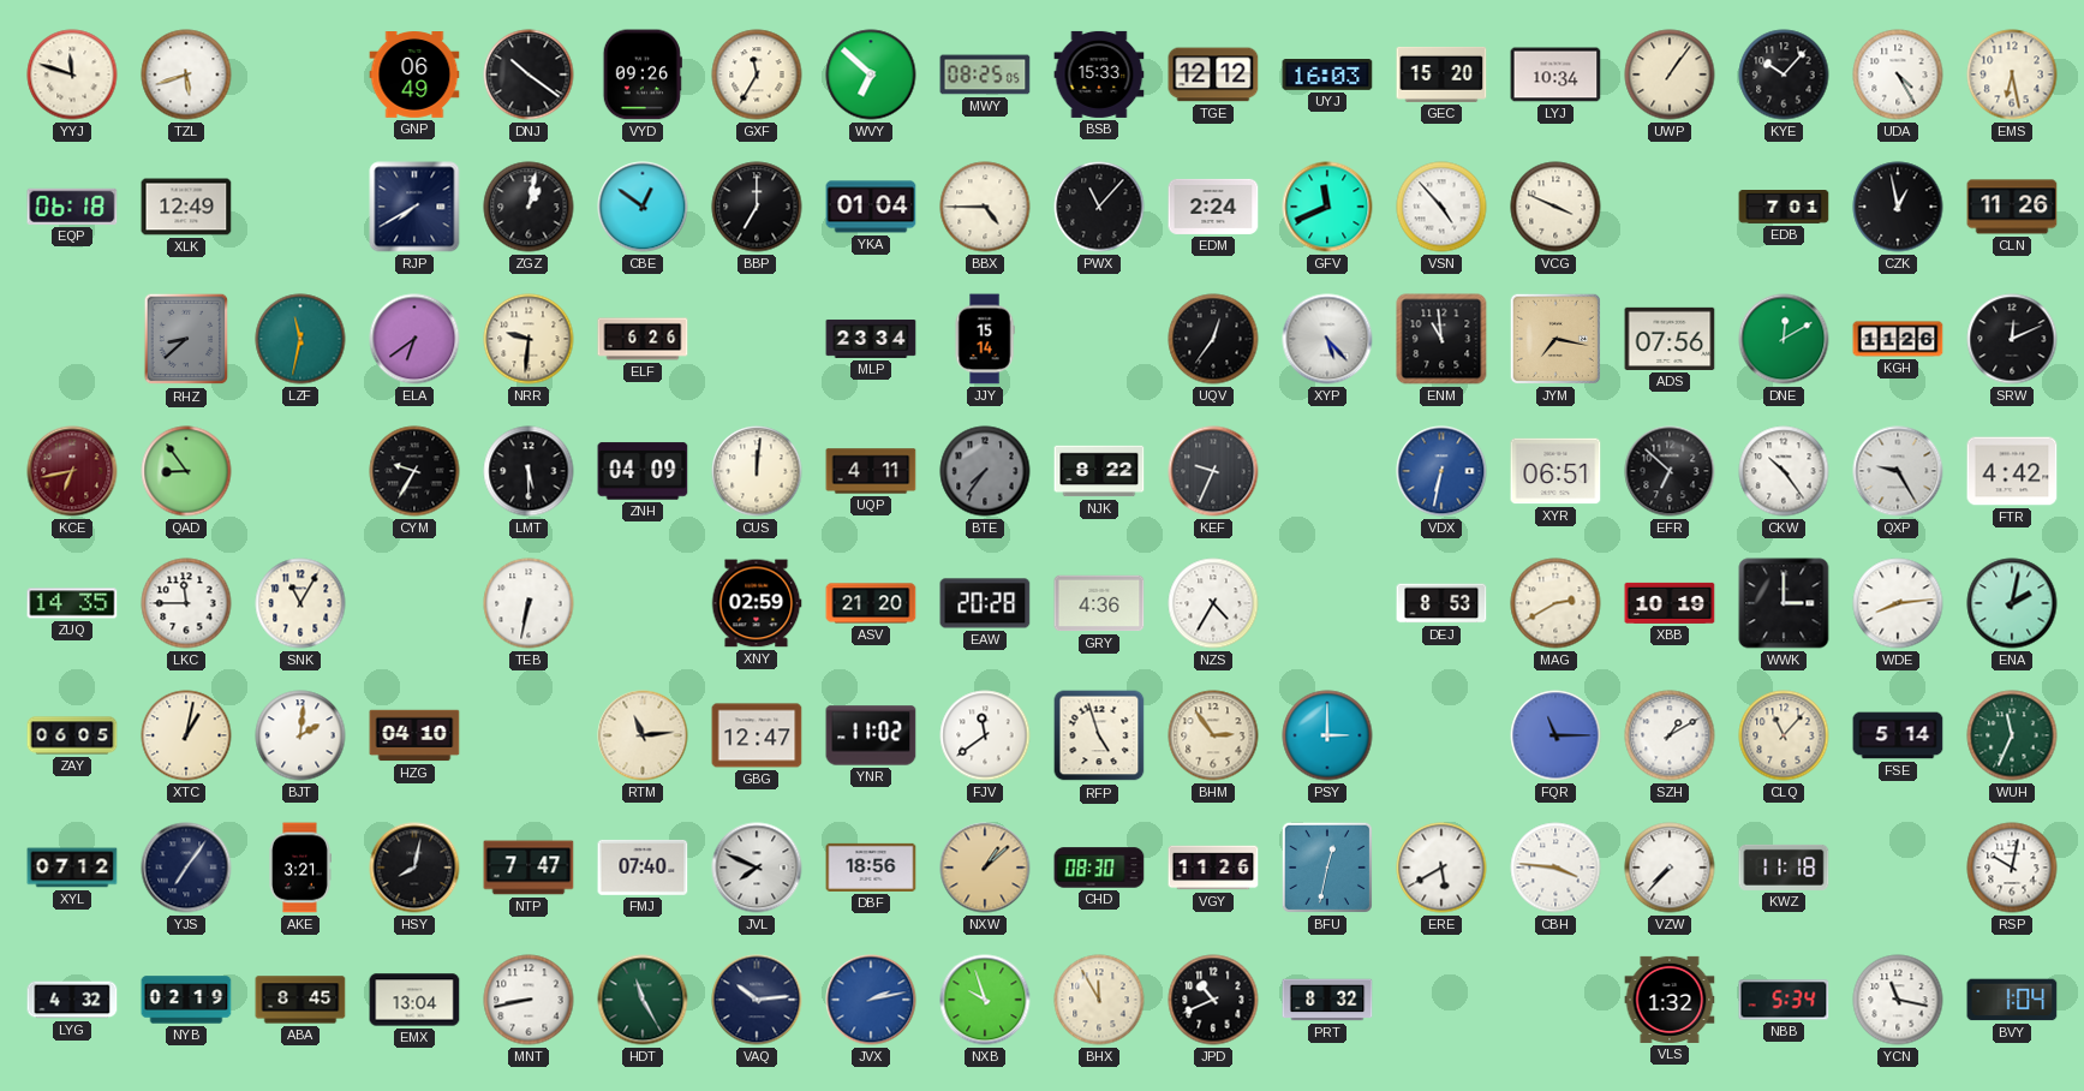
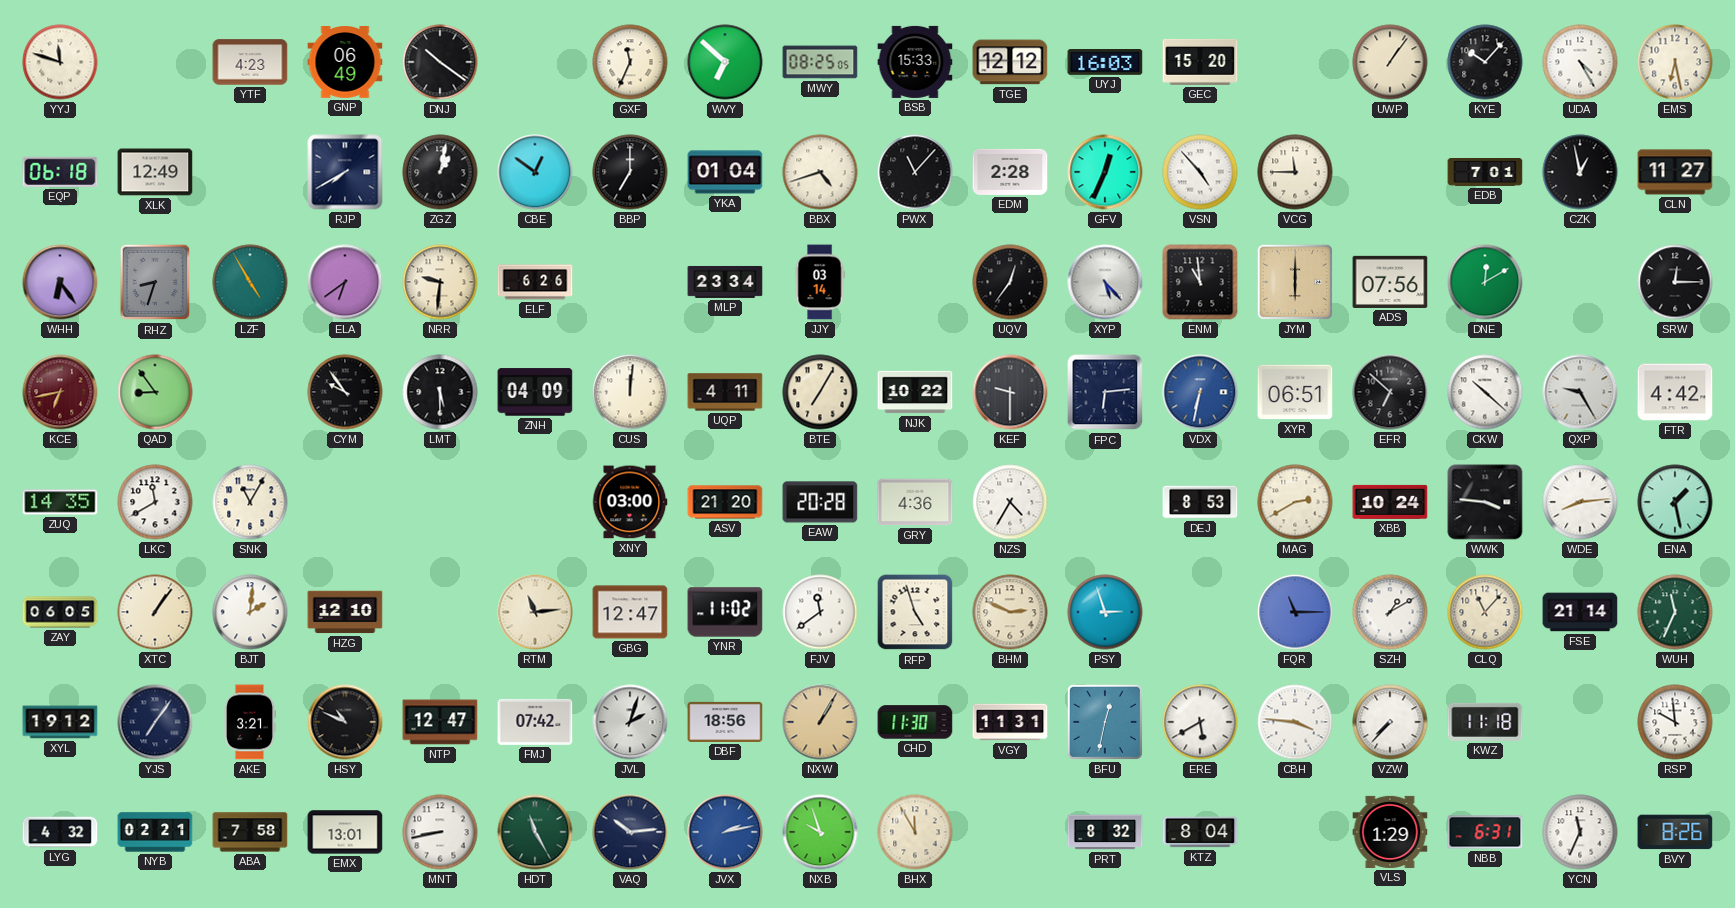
TZL: 5:42 -> none
YTF: none -> 4:23
VYD: 09:26 -> none
GXF: 11:35 -> 11:34
LYJ: 10:34 -> none
BBX: 4:45 -> 4:42
EDM: 2:24 -> 2:28
GFV: 11:41 -> 12:34
VCG: 3:49 -> 11:45
CLN: 11:26 -> 11:27
WHH: none -> 6:24
RHZ: 8:38 -> 8:33
LZF: 11:32 -> 4:55
JJY: 15:14 -> 03:14
JYM: 7:17 -> 6:00
KGH: 11:26 -> none
SRW: 12:11 -> 12:15
CYM: 9:35 -> 9:54
BTE: 7:36 -> 7:05
BTE dial: grey -> cream
NJK: 8:22 -> 10:22
KEF: 9:34 -> 9:30
FPC: none -> 6:14
CKW: 10:24 -> 10:22
LKC: 11:45 -> 11:40
TEB: 6:32 -> none
XNY: 02:59 -> 03:00
XBB: 10:19 -> 10:24
WWK: 3:00 -> 3:46
ENA: 2:02 -> 1:28
XTC: 1:02 -> 1:06
HZG: 04:10 -> 12:10
BHM: 2:54 -> 2:49
PSY: 3:00 -> 2:57
FSE: 5:14 -> 21:14
XYL: 07:12 -> 19:12
HSY: 8:02 -> 10:49
NTP: 7:47 -> 12:47
FMJ: 07:40 -> 07:42
JVL: 7:49 -> 2:03
NXW: 1:08 -> 1:05
CHD: 08:30 -> 11:30
VGY: 11:26 -> 11:31
RSP: 10:02 -> 9:59
NYB: 02:19 -> 02:21
ABA: 8:45 -> 7:58
EMX: 13:04 -> 13:01
JPD: 10:41 -> none
KTZ: none -> 8:04
VLS: 1:32 -> 1:29
NBB: 5:34 -> 6:31
YCN: 11:17 -> 11:34
BVY: 1:04 -> 8:26
